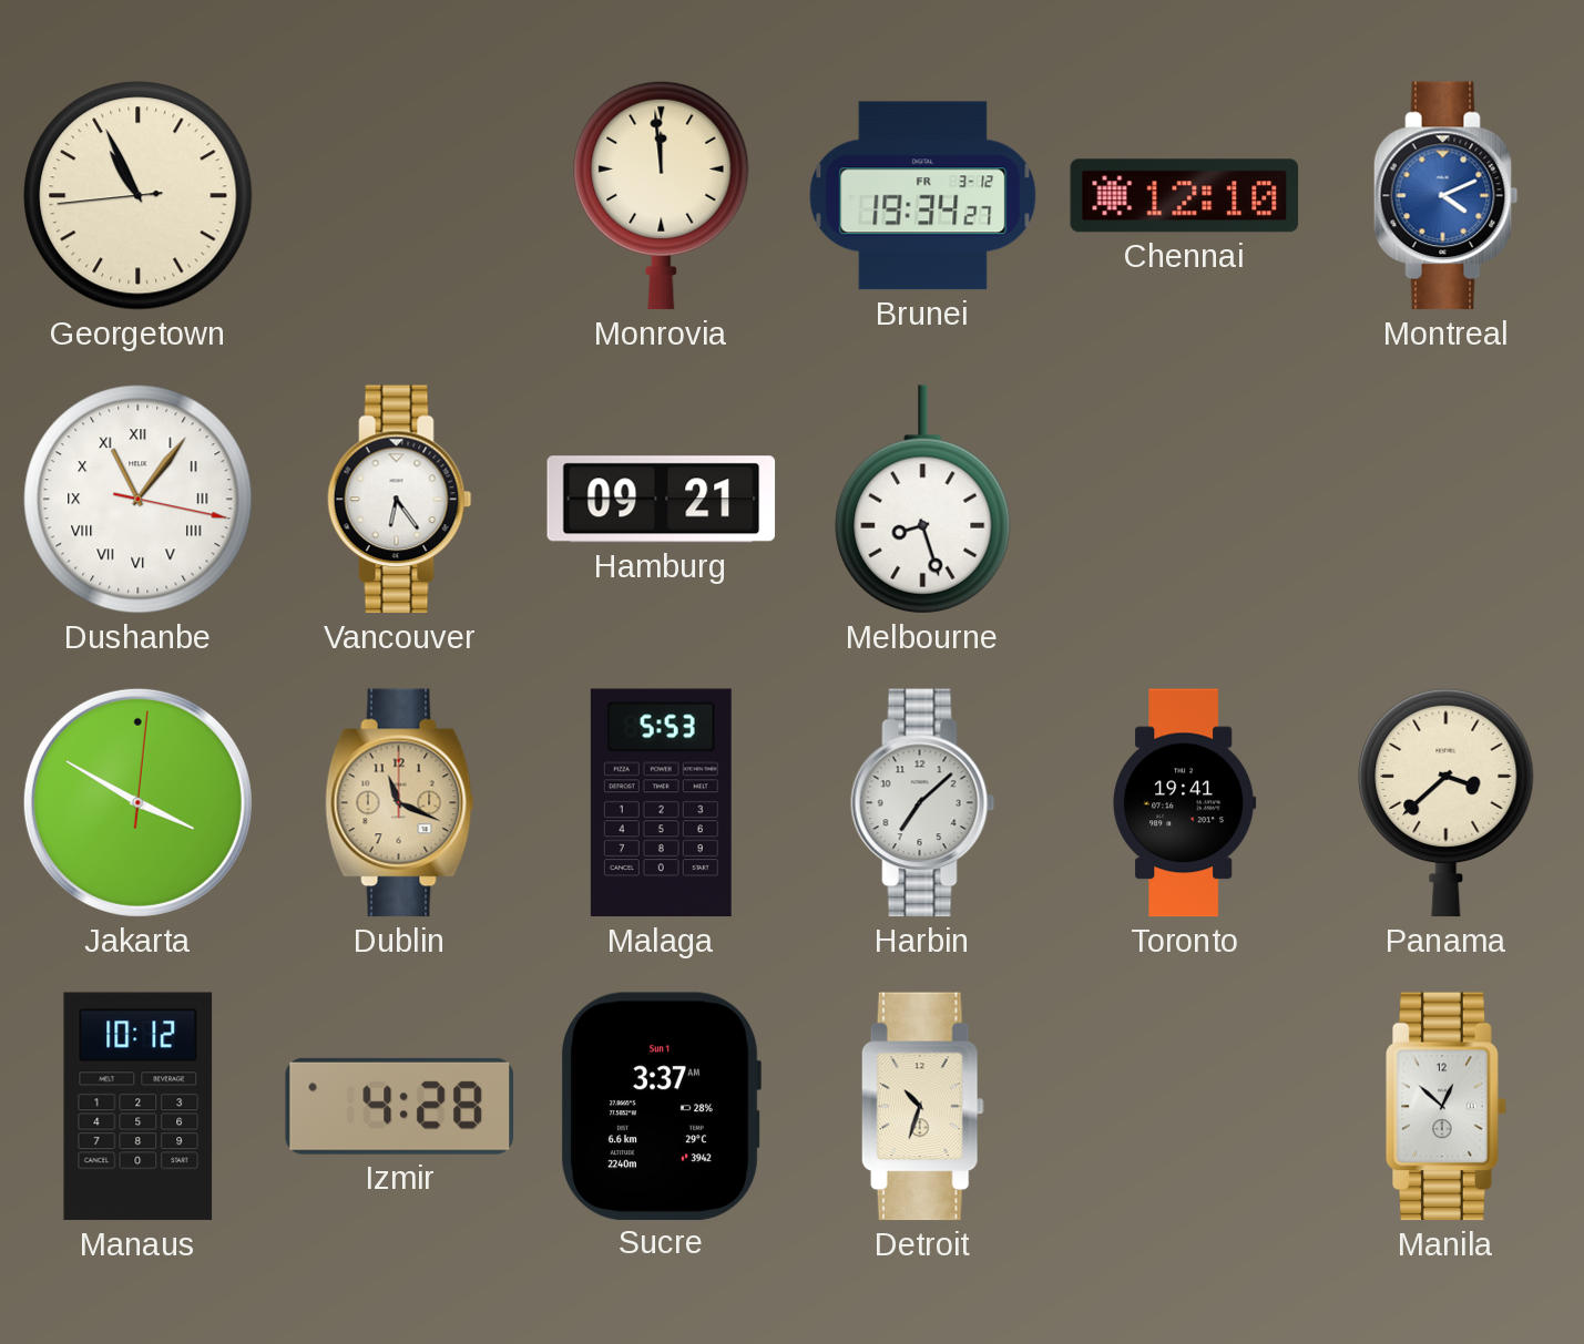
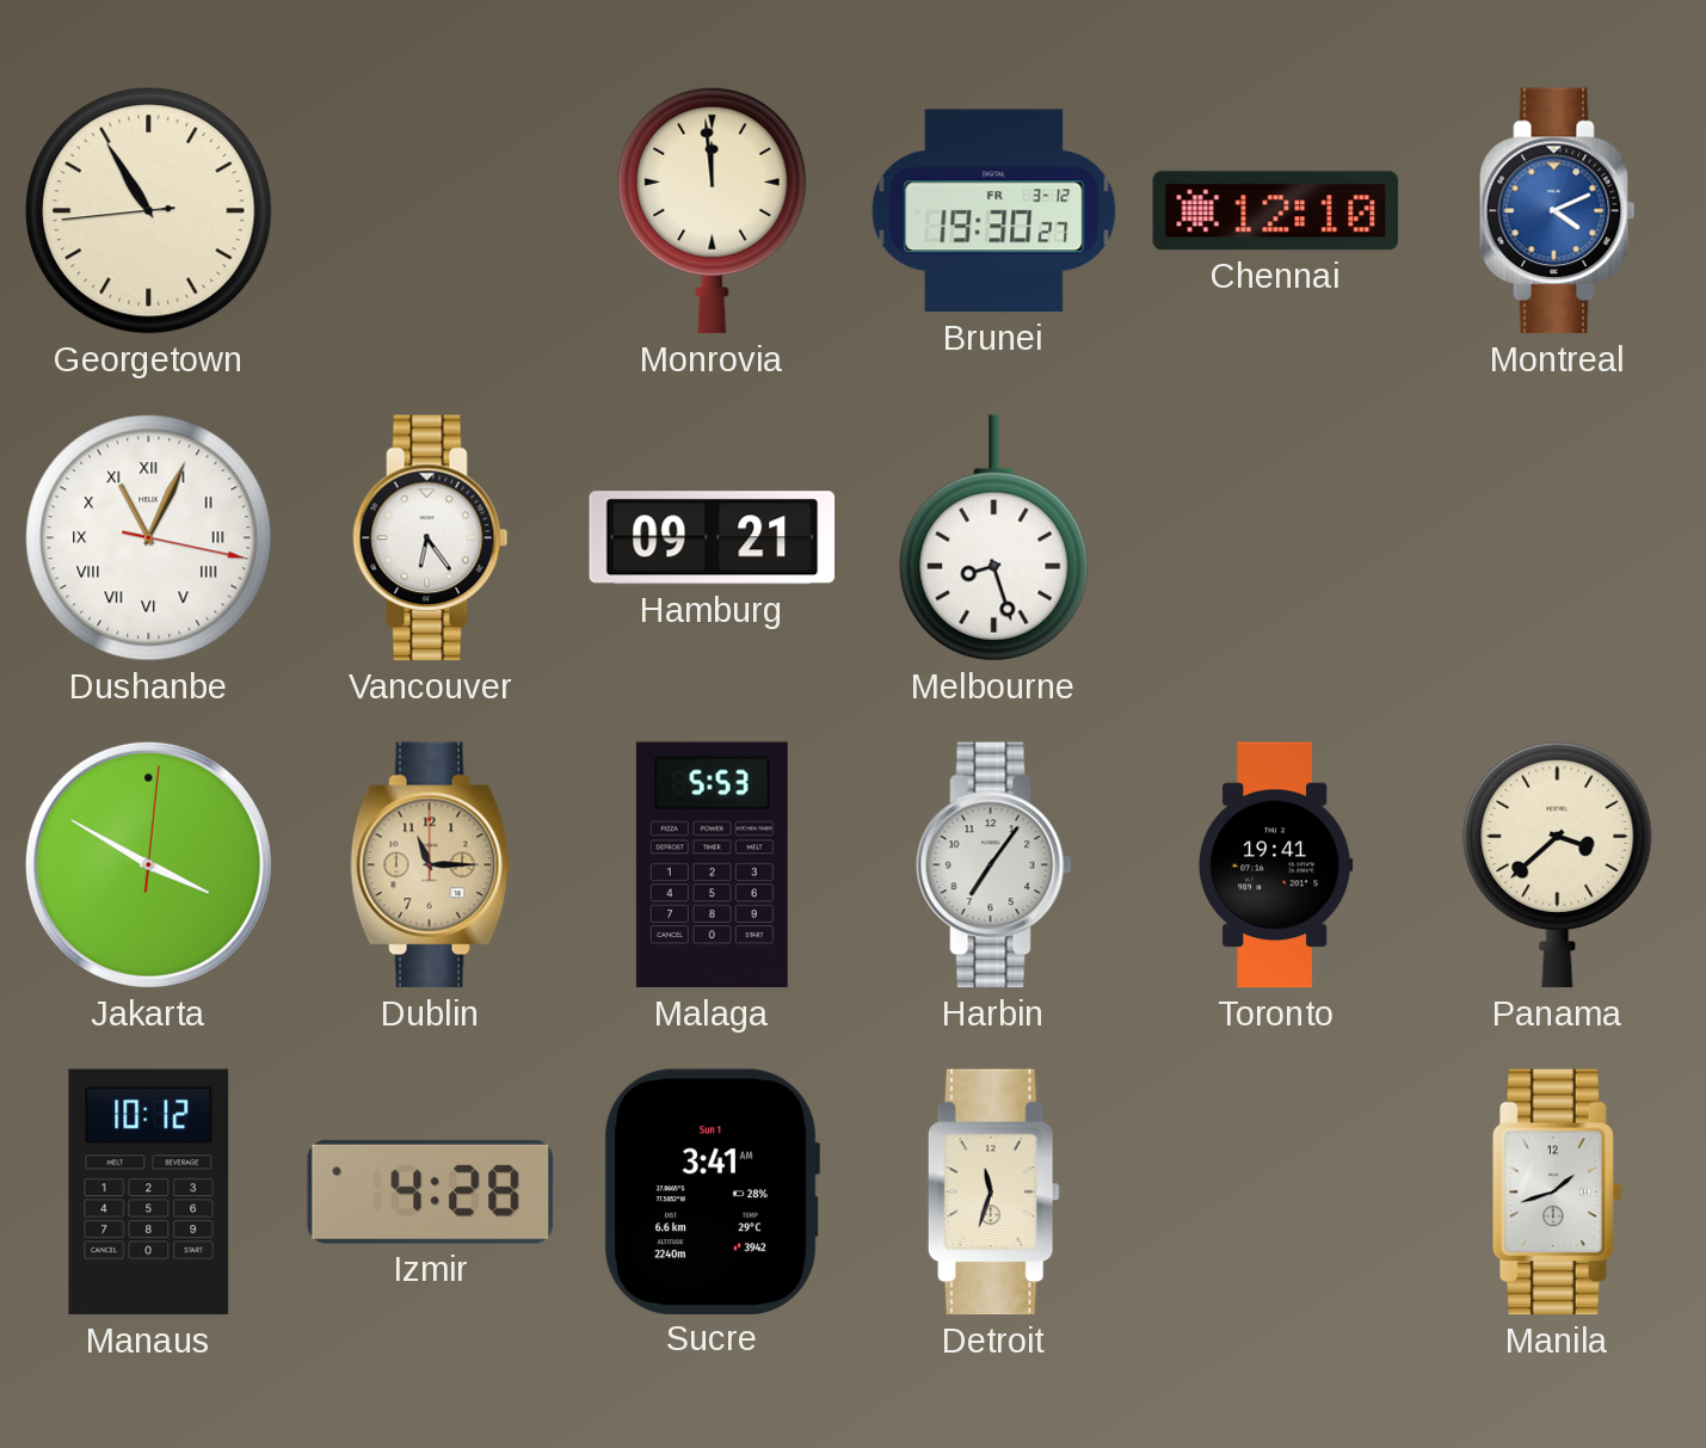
Georgetown: 10:55 -> 10:54
Brunei: 19:34 -> 19:30
Dushanbe: 11:06 -> 11:04
Dublin: 11:19 -> 11:15
Harbin: 7:08 -> 7:06
Sucre: 3:37 -> 3:41
Detroit: 10:33 -> 11:33
Manila: 12:52 -> 1:42
